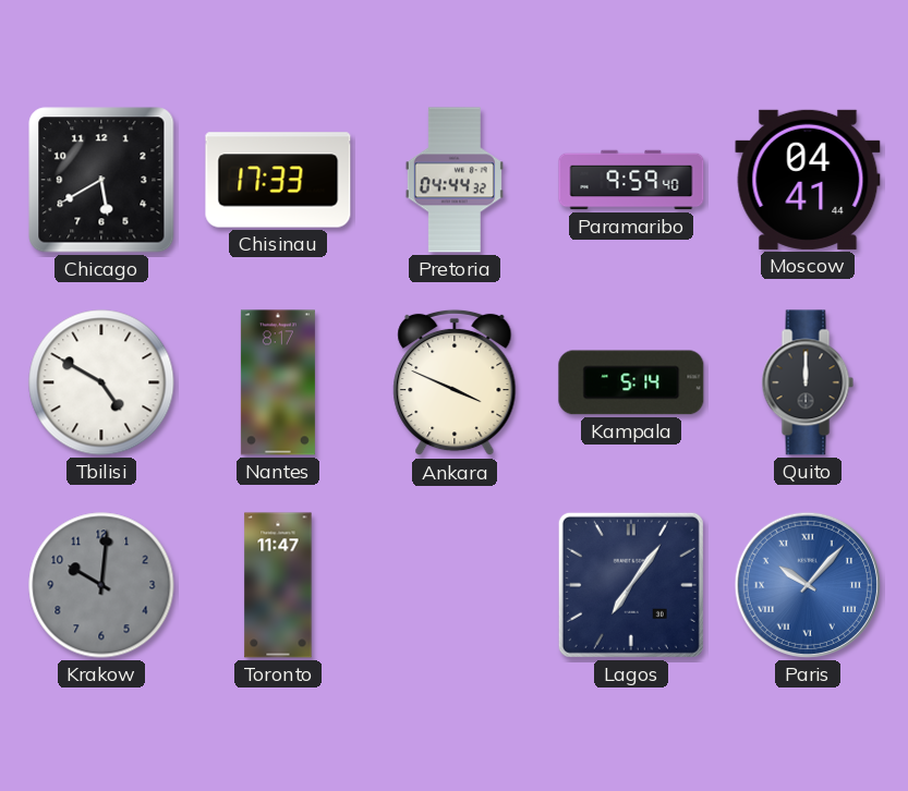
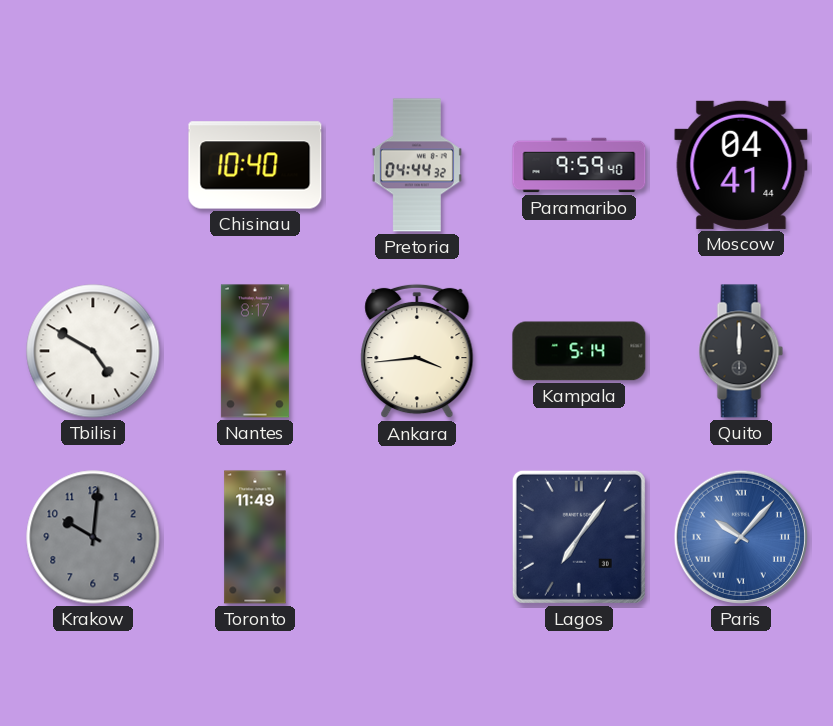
Chicago: 5:40 -> none
Chisinau: 17:33 -> 10:40
Ankara: 3:49 -> 3:44
Toronto: 11:47 -> 11:49
